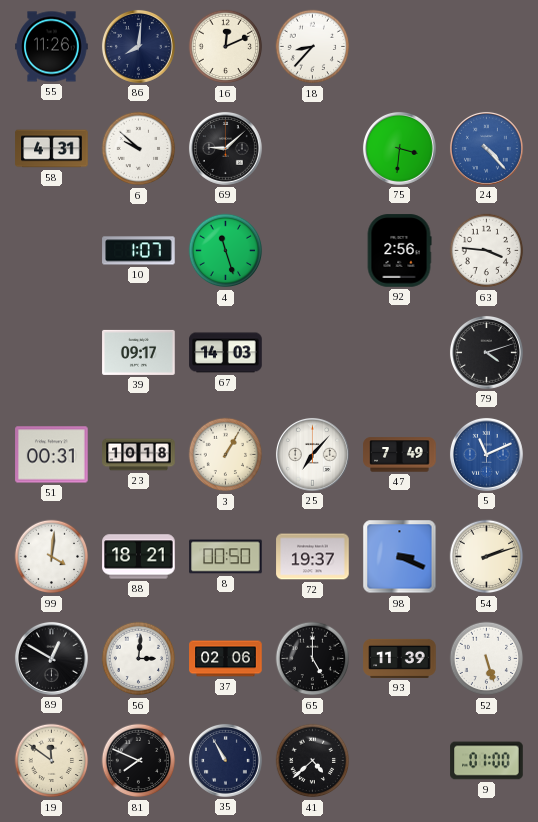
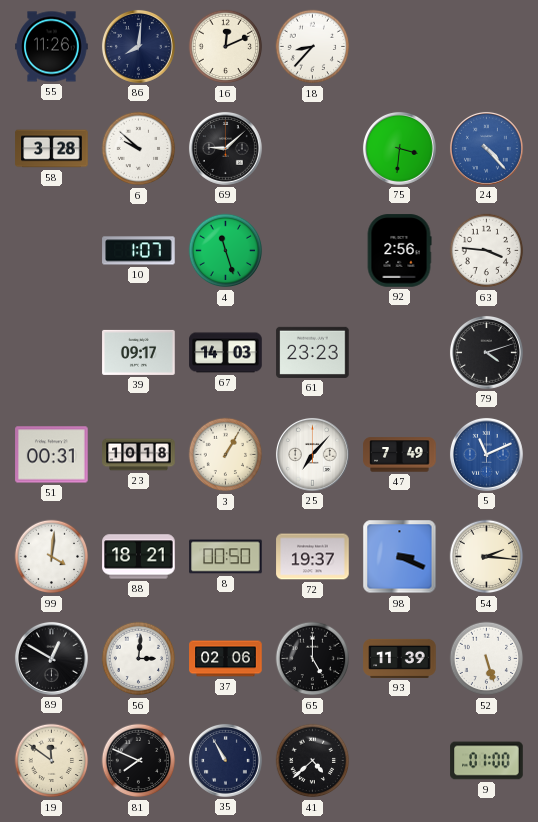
58: 4:31 -> 3:28
61: none -> 23:23
54: 2:12 -> 2:16
